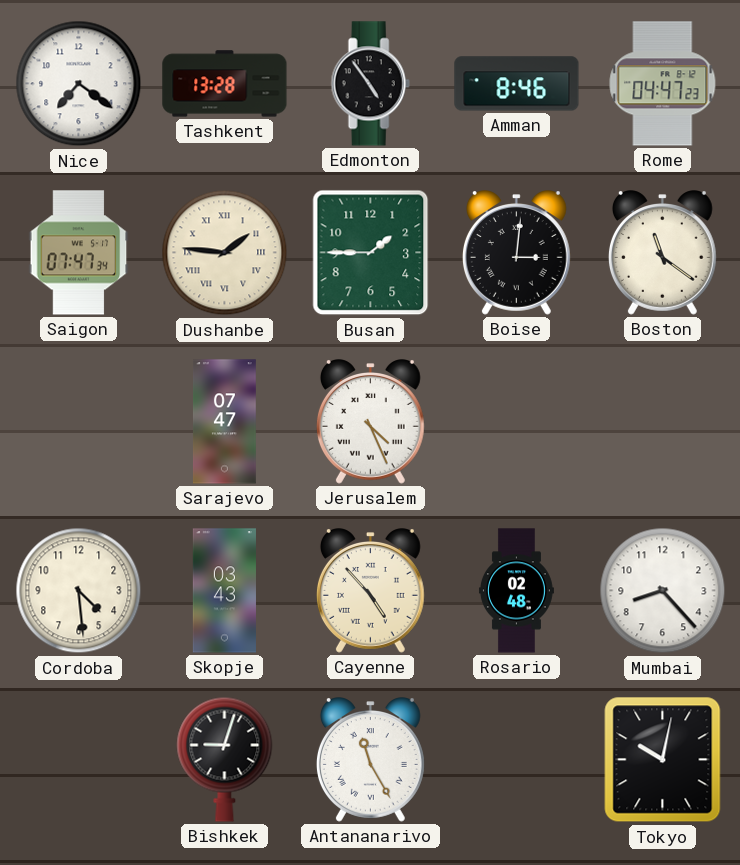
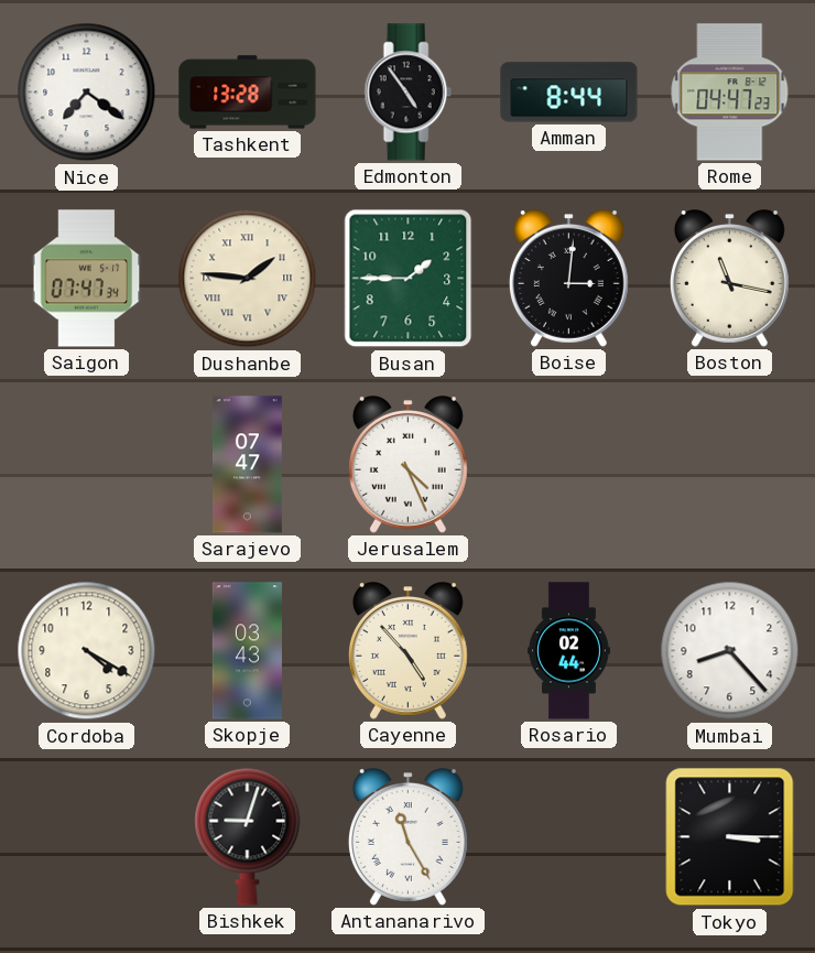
Amman: 8:46 -> 8:44
Boston: 11:21 -> 11:17
Cordoba: 4:29 -> 4:20
Rosario: 02:48 -> 02:44
Tokyo: 10:02 -> 3:15
